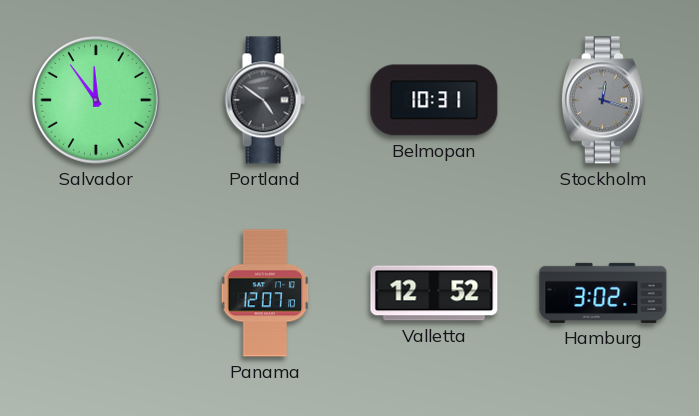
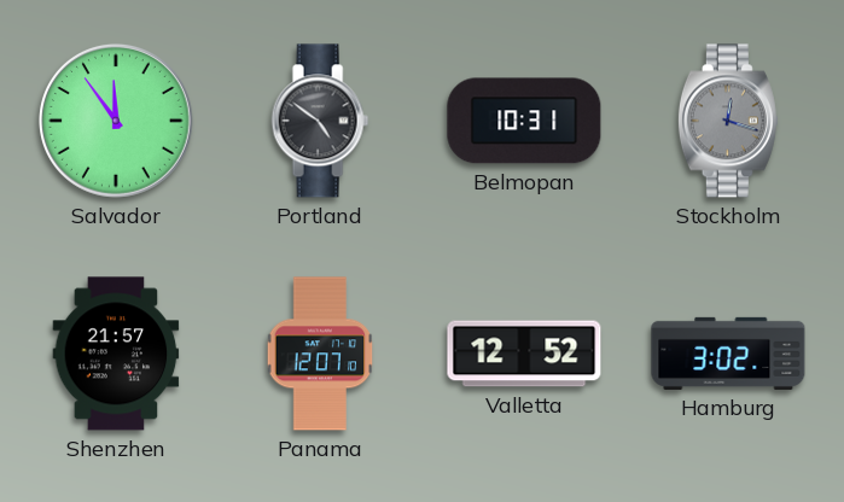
Shenzhen: none -> 21:57
